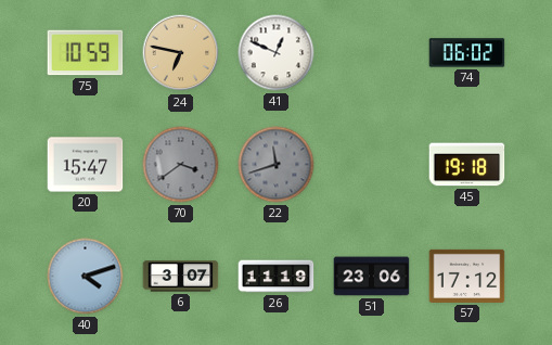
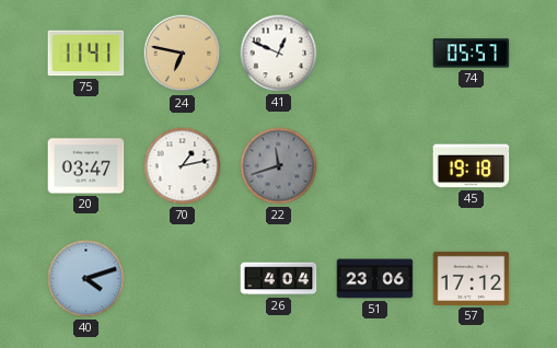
75: 10:59 -> 11:41
74: 06:02 -> 05:57
20: 15:47 -> 03:47
70: 3:39 -> 1:13
70 dial: grey -> white
6: 3:07 -> none
26: 11:19 -> 4:04
